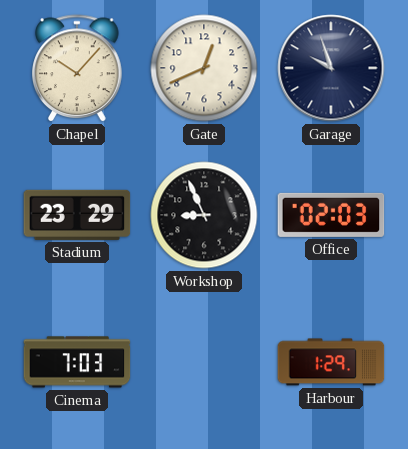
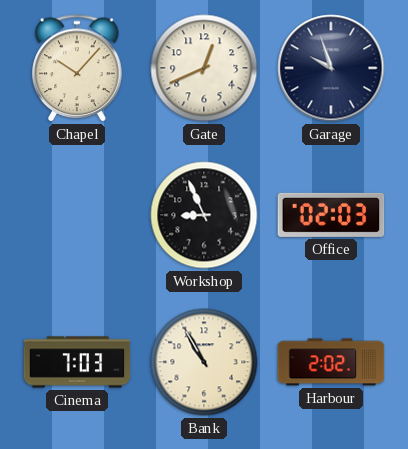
Stadium: 23:29 -> none
Bank: none -> 10:55
Harbour: 1:29 -> 2:02
